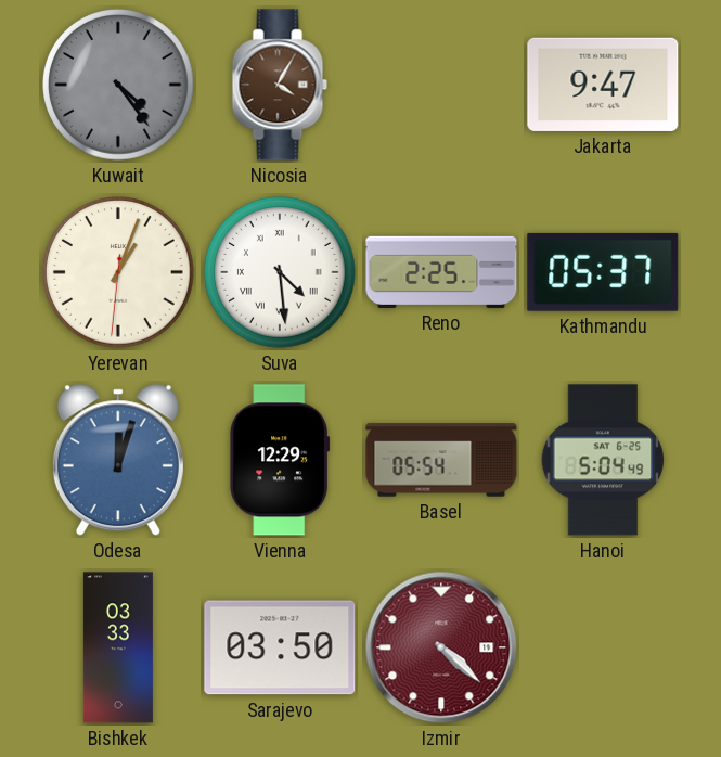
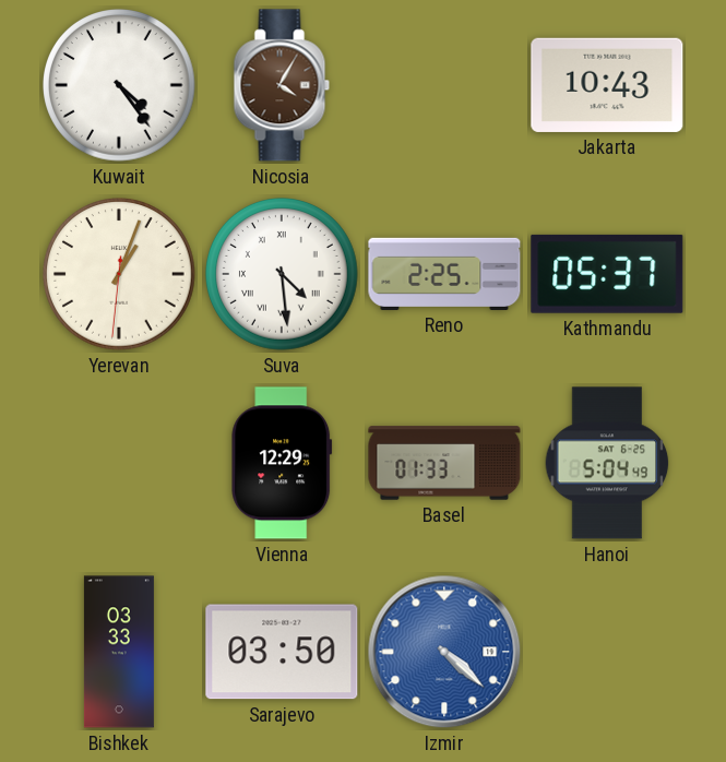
Kuwait dial: grey -> white
Jakarta: 9:47 -> 10:43
Odesa: 12:03 -> none
Basel: 05:54 -> 01:33
Izmir dial: burgundy -> blue
